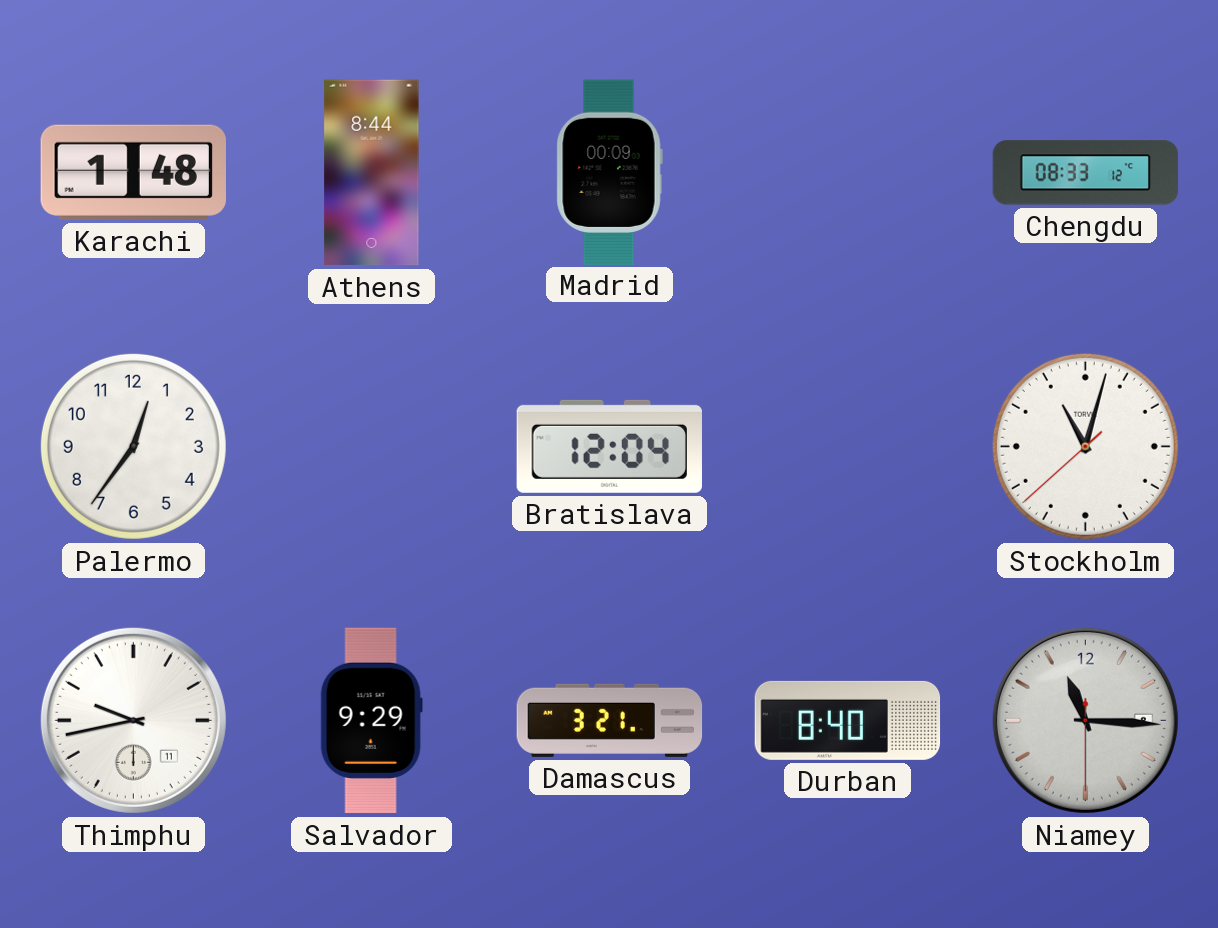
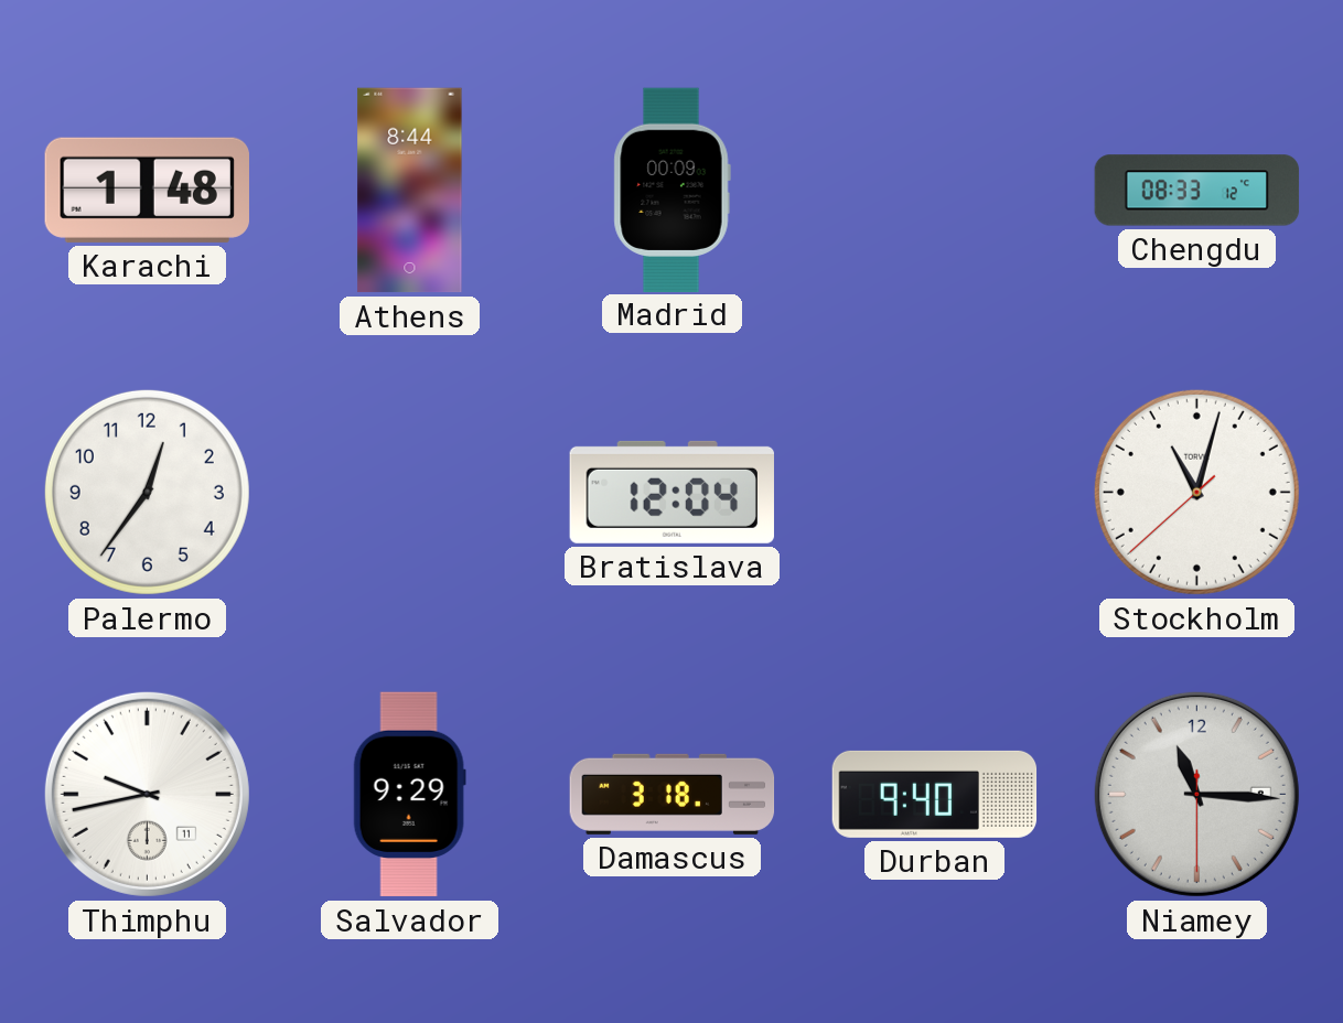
Damascus: 3:21 -> 3:18
Durban: 8:40 -> 9:40
